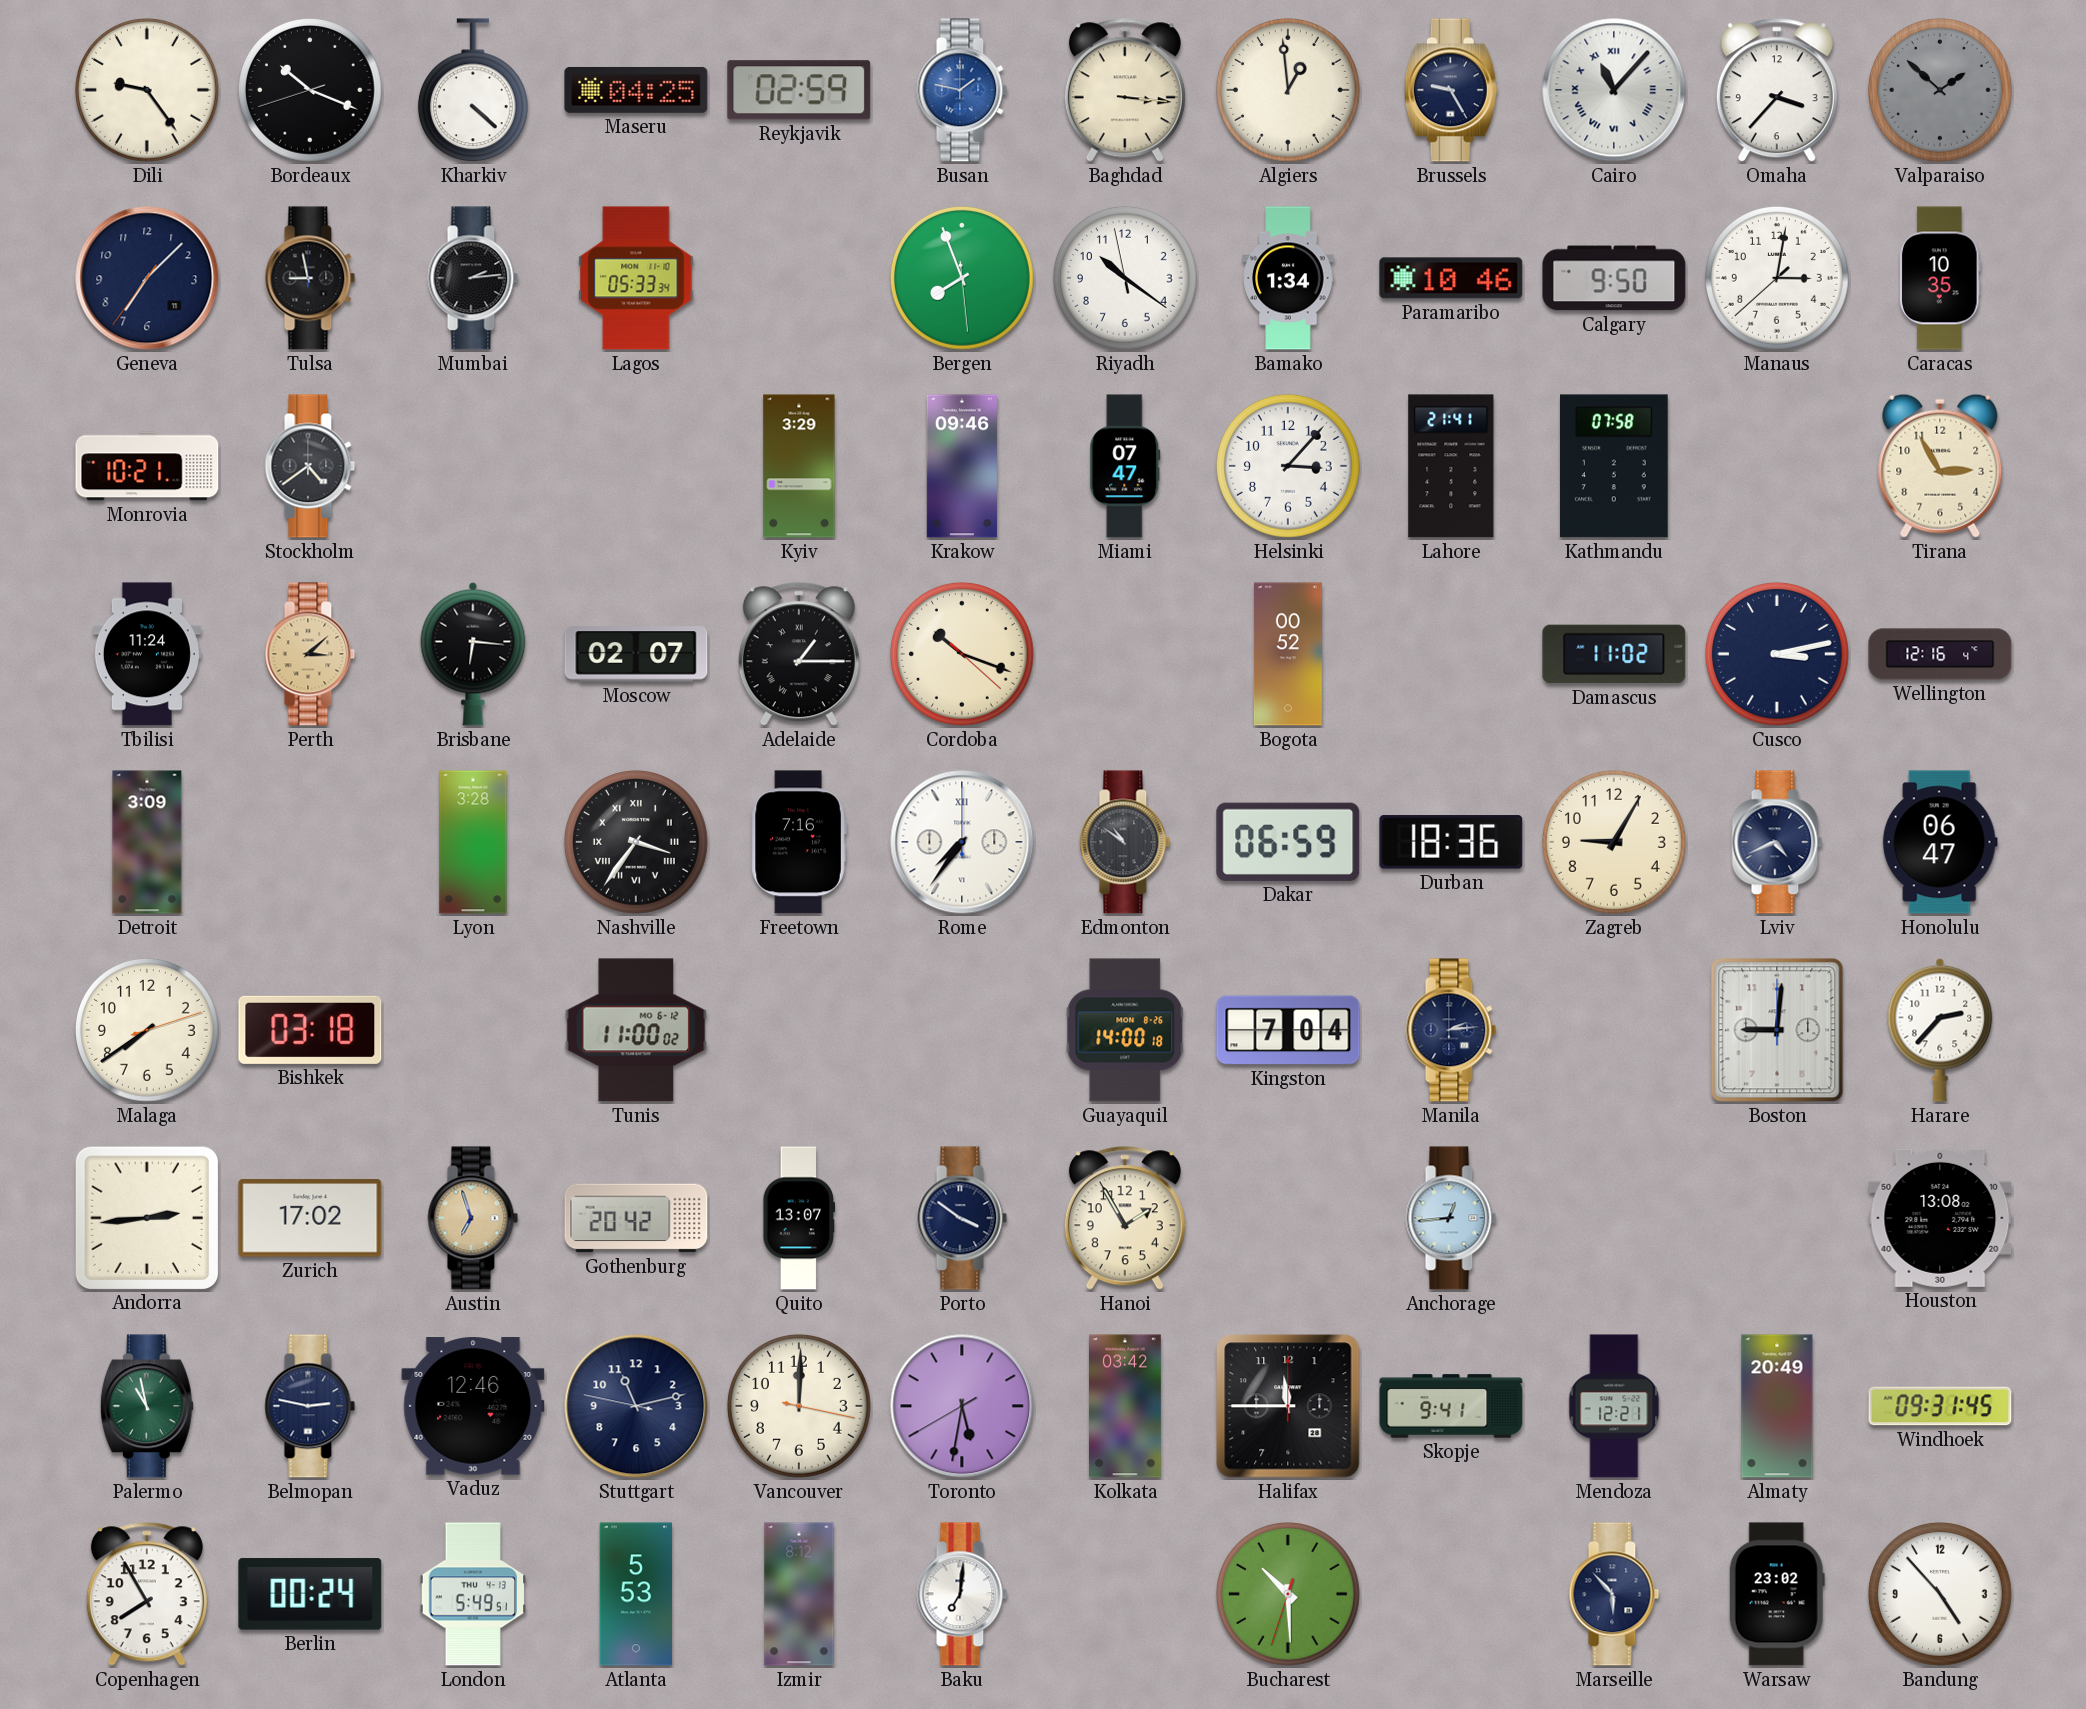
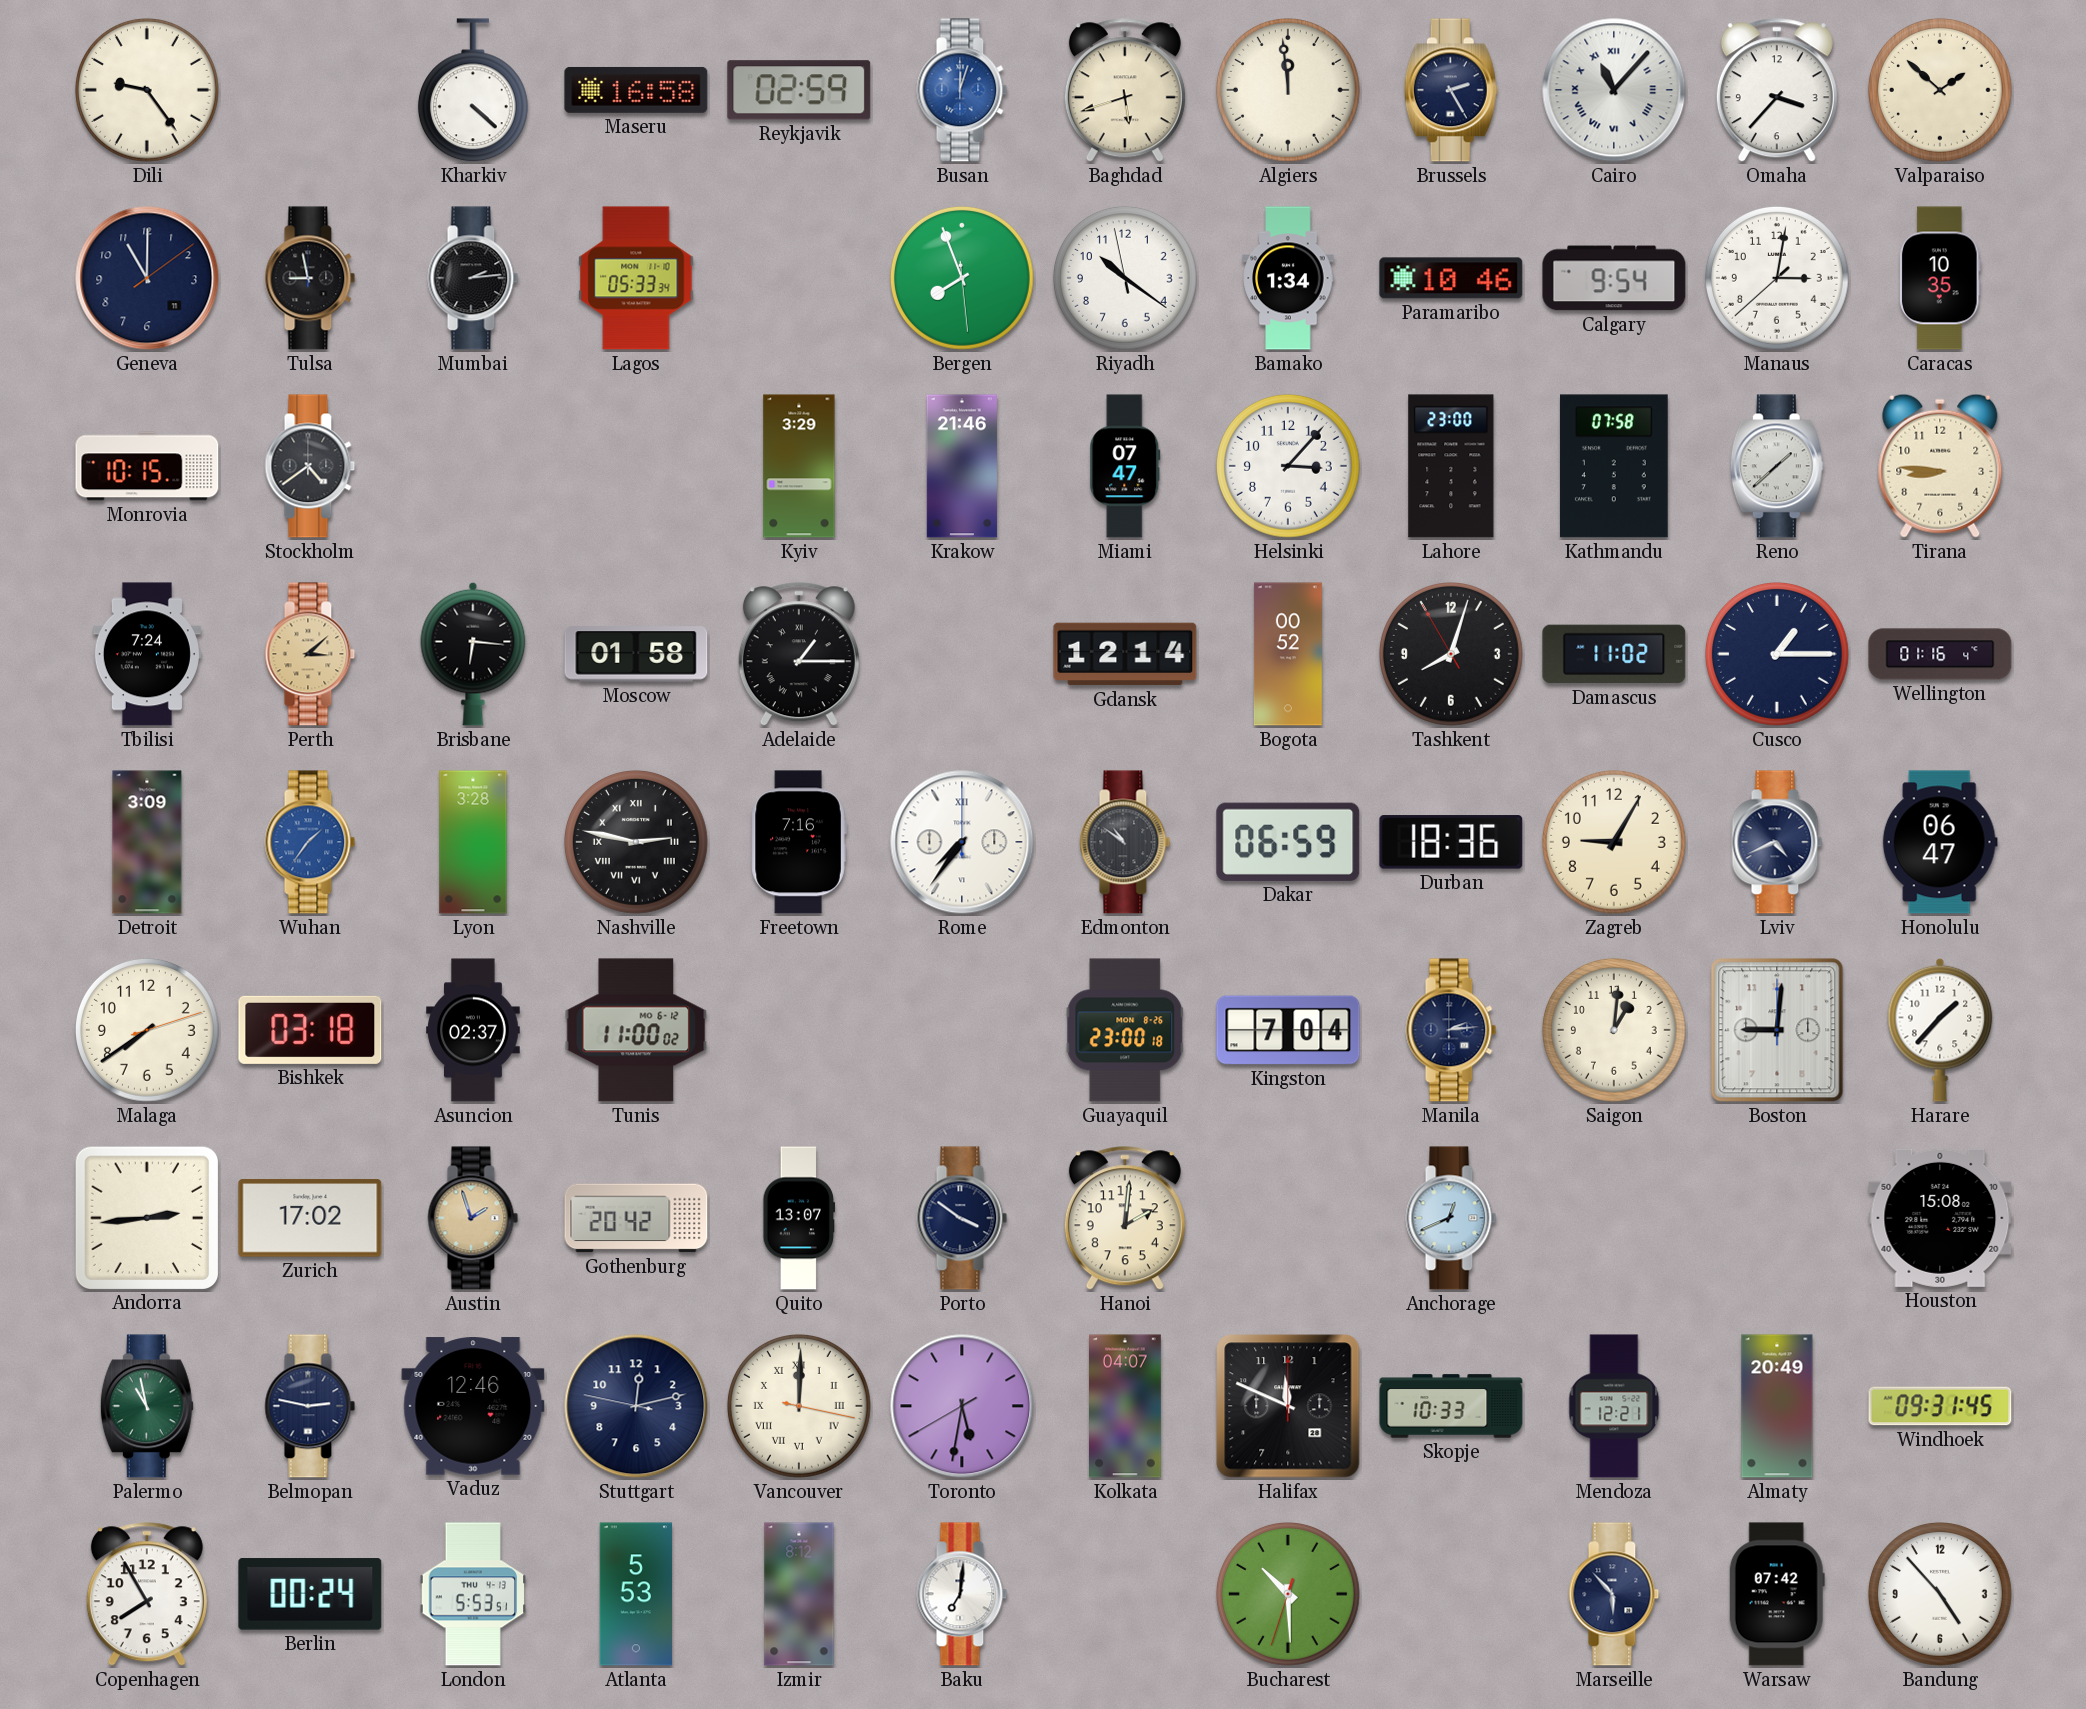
Bordeaux: 10:18 -> none
Maseru: 04:25 -> 16:58
Busan: 1:47 -> 12:03
Baghdad: 3:16 -> 5:42
Algiers: 12:59 -> 11:59
Brussels: 9:25 -> 2:25
Valparaiso dial: grey -> cream
Geneva: 7:07 -> 11:00
Calgary: 9:50 -> 9:54
Monrovia: 10:21 -> 10:15
Krakow: 09:46 -> 21:46
Lahore: 21:41 -> 23:00
Reno: none -> 1:38
Tirana: 2:55 -> 8:46
Tbilisi: 11:24 -> 7:24
Moscow: 02:07 -> 01:58
Cordoba: 10:18 -> none
Gdansk: none -> 12:14
Tashkent: none -> 8:02
Cusco: 3:13 -> 1:15
Wellington: 12:16 -> 01:16
Wuhan: none -> 1:36
Nashville: 3:36 -> 2:47
Asuncion: none -> 02:37
Guayaquil: 14:00 -> 23:00
Saigon: none -> 1:01
Harare: 2:37 -> 1:37
Austin: 6:57 -> 1:57
Hanoi: 1:55 -> 2:01
Anchorage: 12:44 -> 12:41
Houston: 13:08 -> 15:08
Stuttgart: 11:12 -> 12:12
Vancouver numerals: Arabic -> Roman
Kolkata: 03:42 -> 04:07
Halifax: 11:45 -> 11:49
Skopje: 9:41 -> 10:33
London: 5:49 -> 5:53
Warsaw: 23:02 -> 07:42
